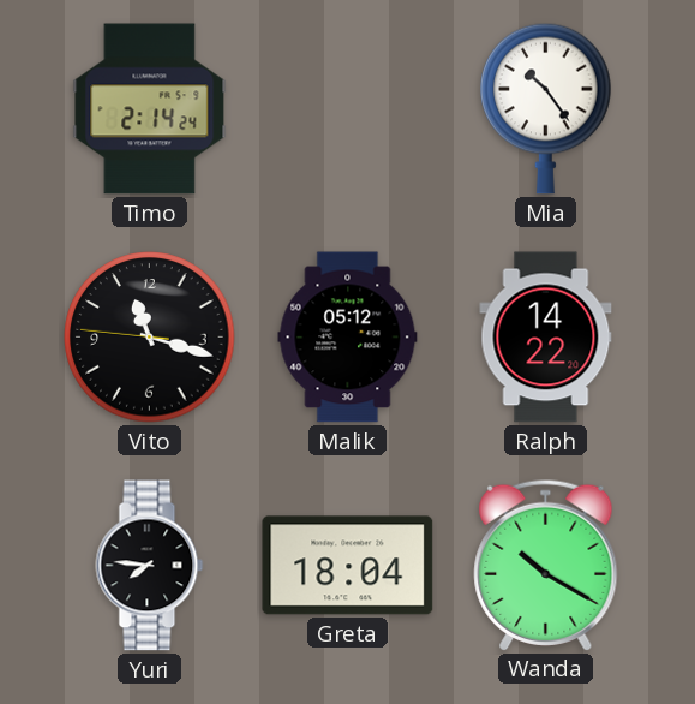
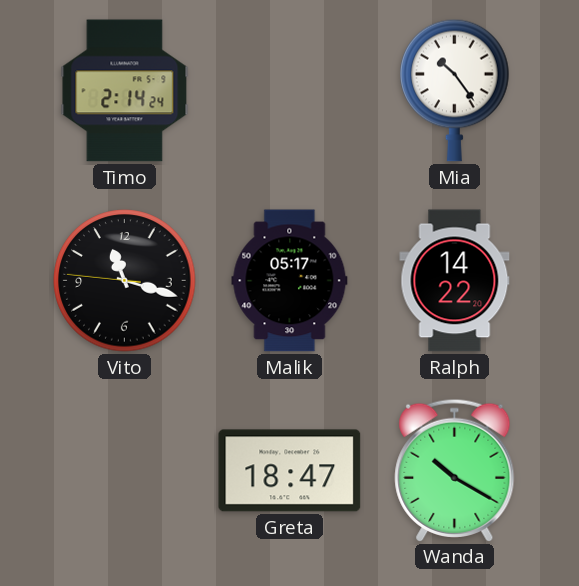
Malik: 05:12 -> 05:17
Yuri: 7:46 -> none
Greta: 18:04 -> 18:47
